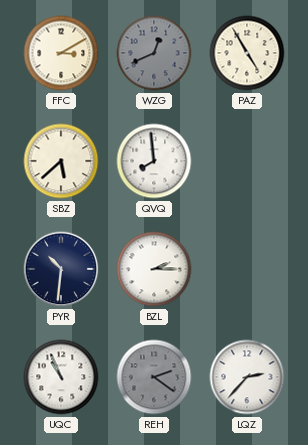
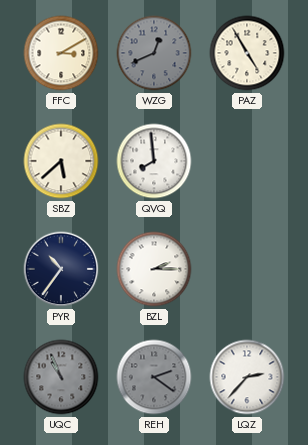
PYR: 10:31 -> 10:36
UQC dial: white -> grey
